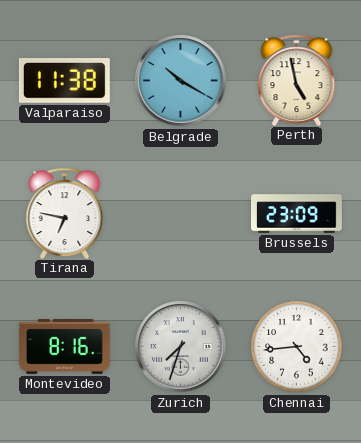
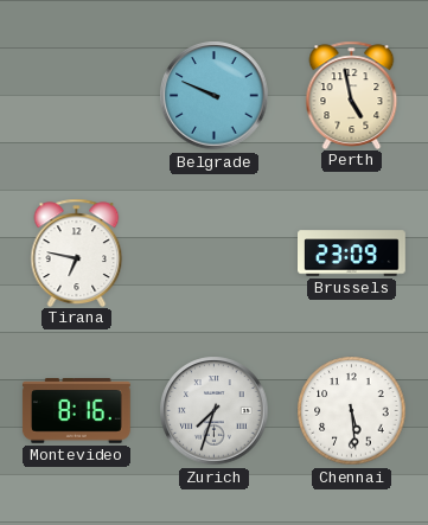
Valparaiso: 11:38 -> none
Belgrade: 10:20 -> 9:49
Chennai: 4:44 -> 5:29
